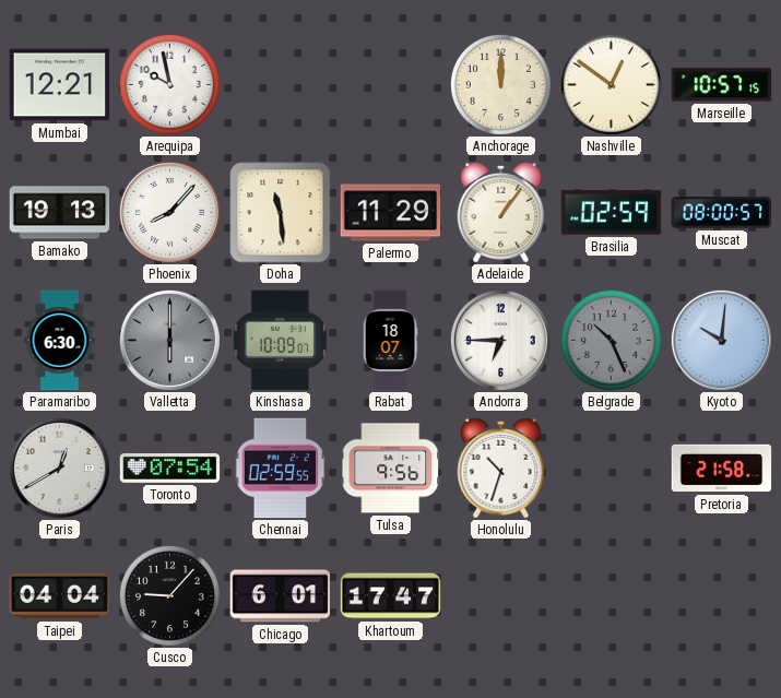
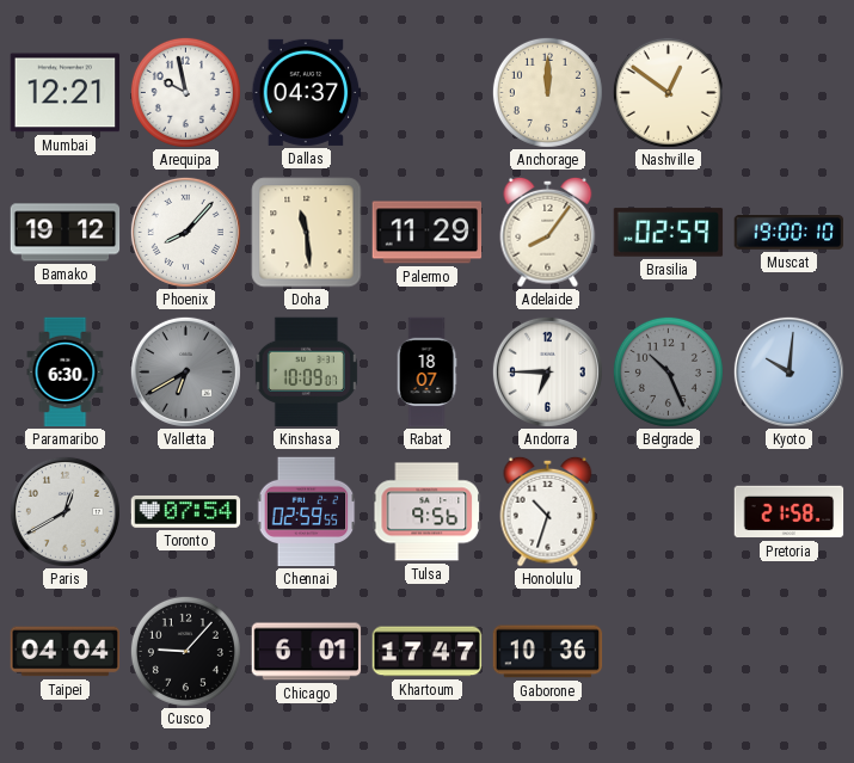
Dallas: none -> 04:37
Marseille: 10:57 -> none
Bamako: 19:13 -> 19:12
Adelaide: 1:06 -> 8:06
Muscat: 08:00 -> 19:00
Valletta: 6:00 -> 6:40
Gaborone: none -> 10:36
